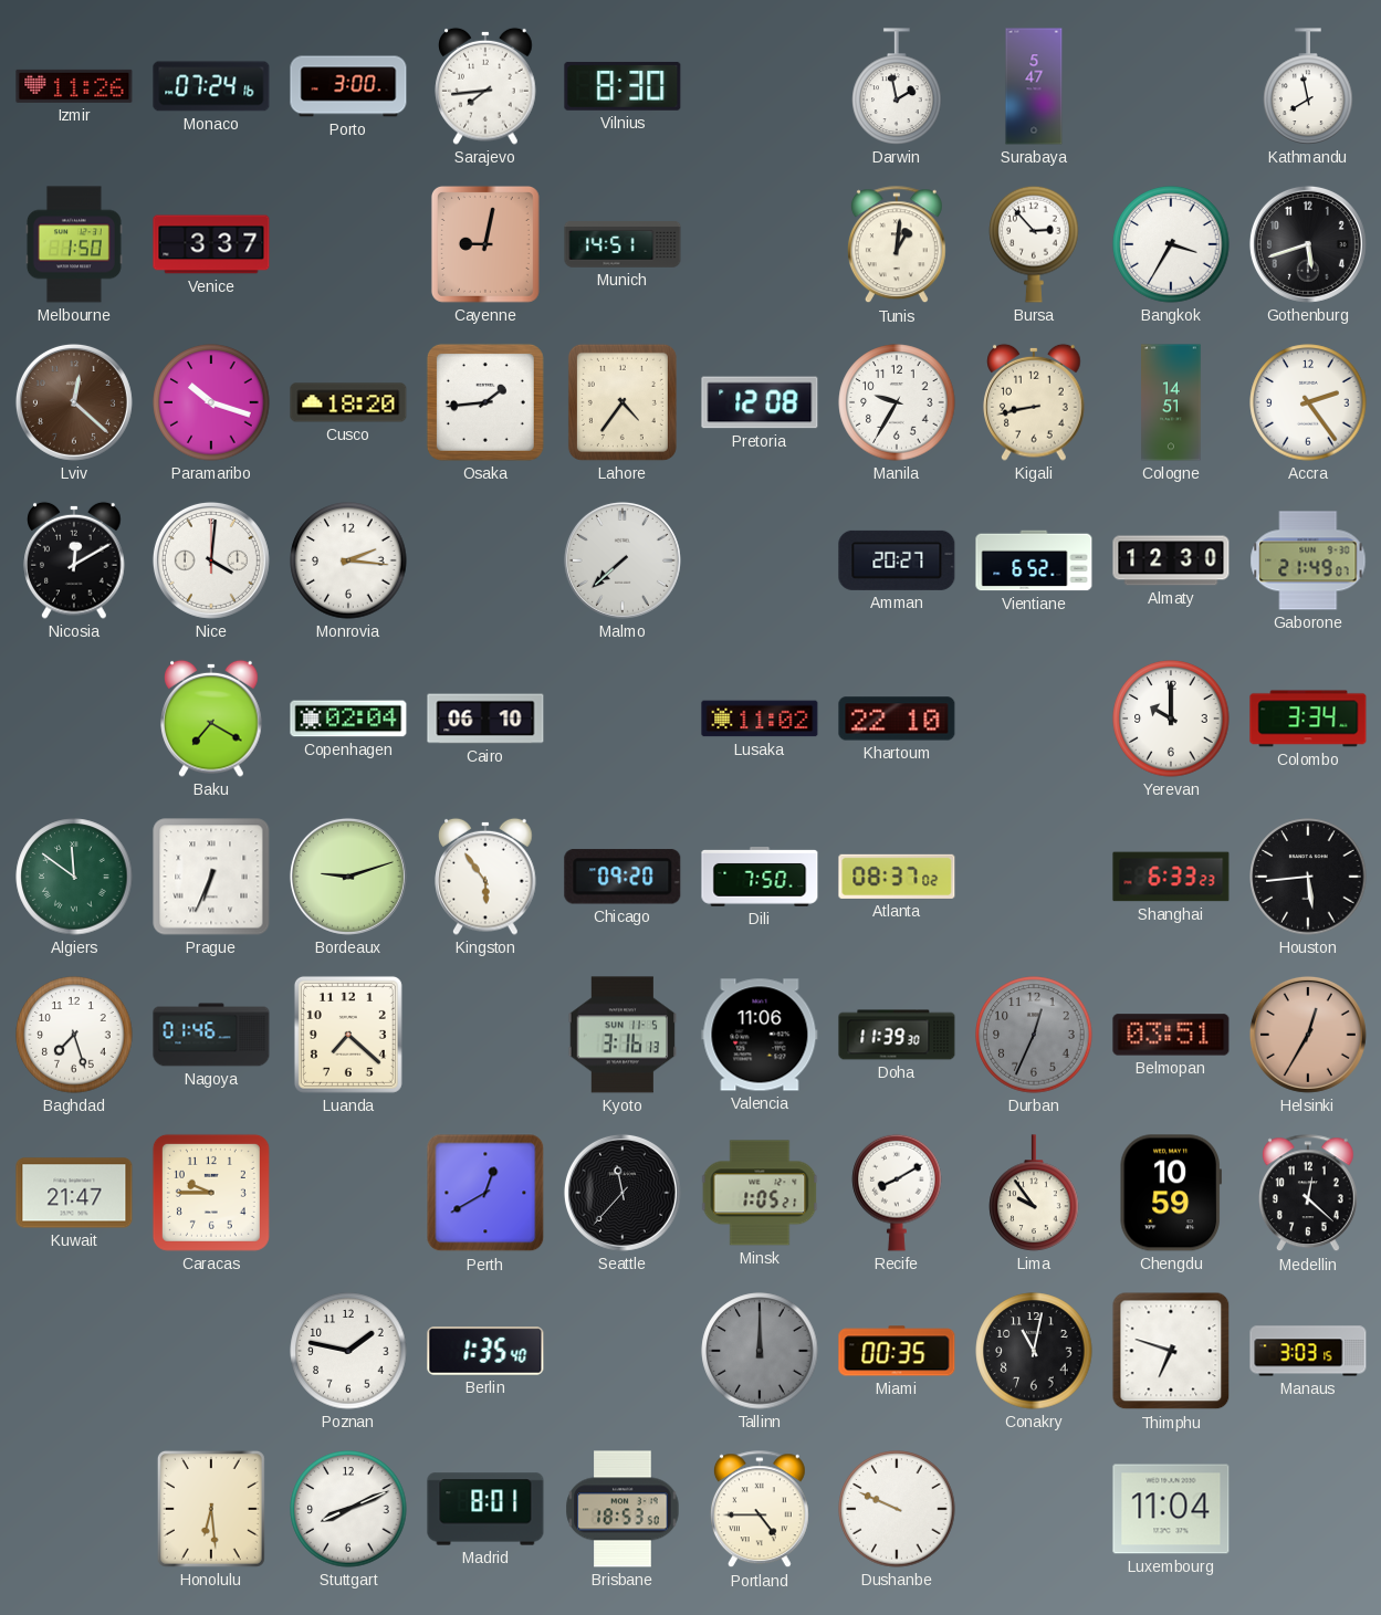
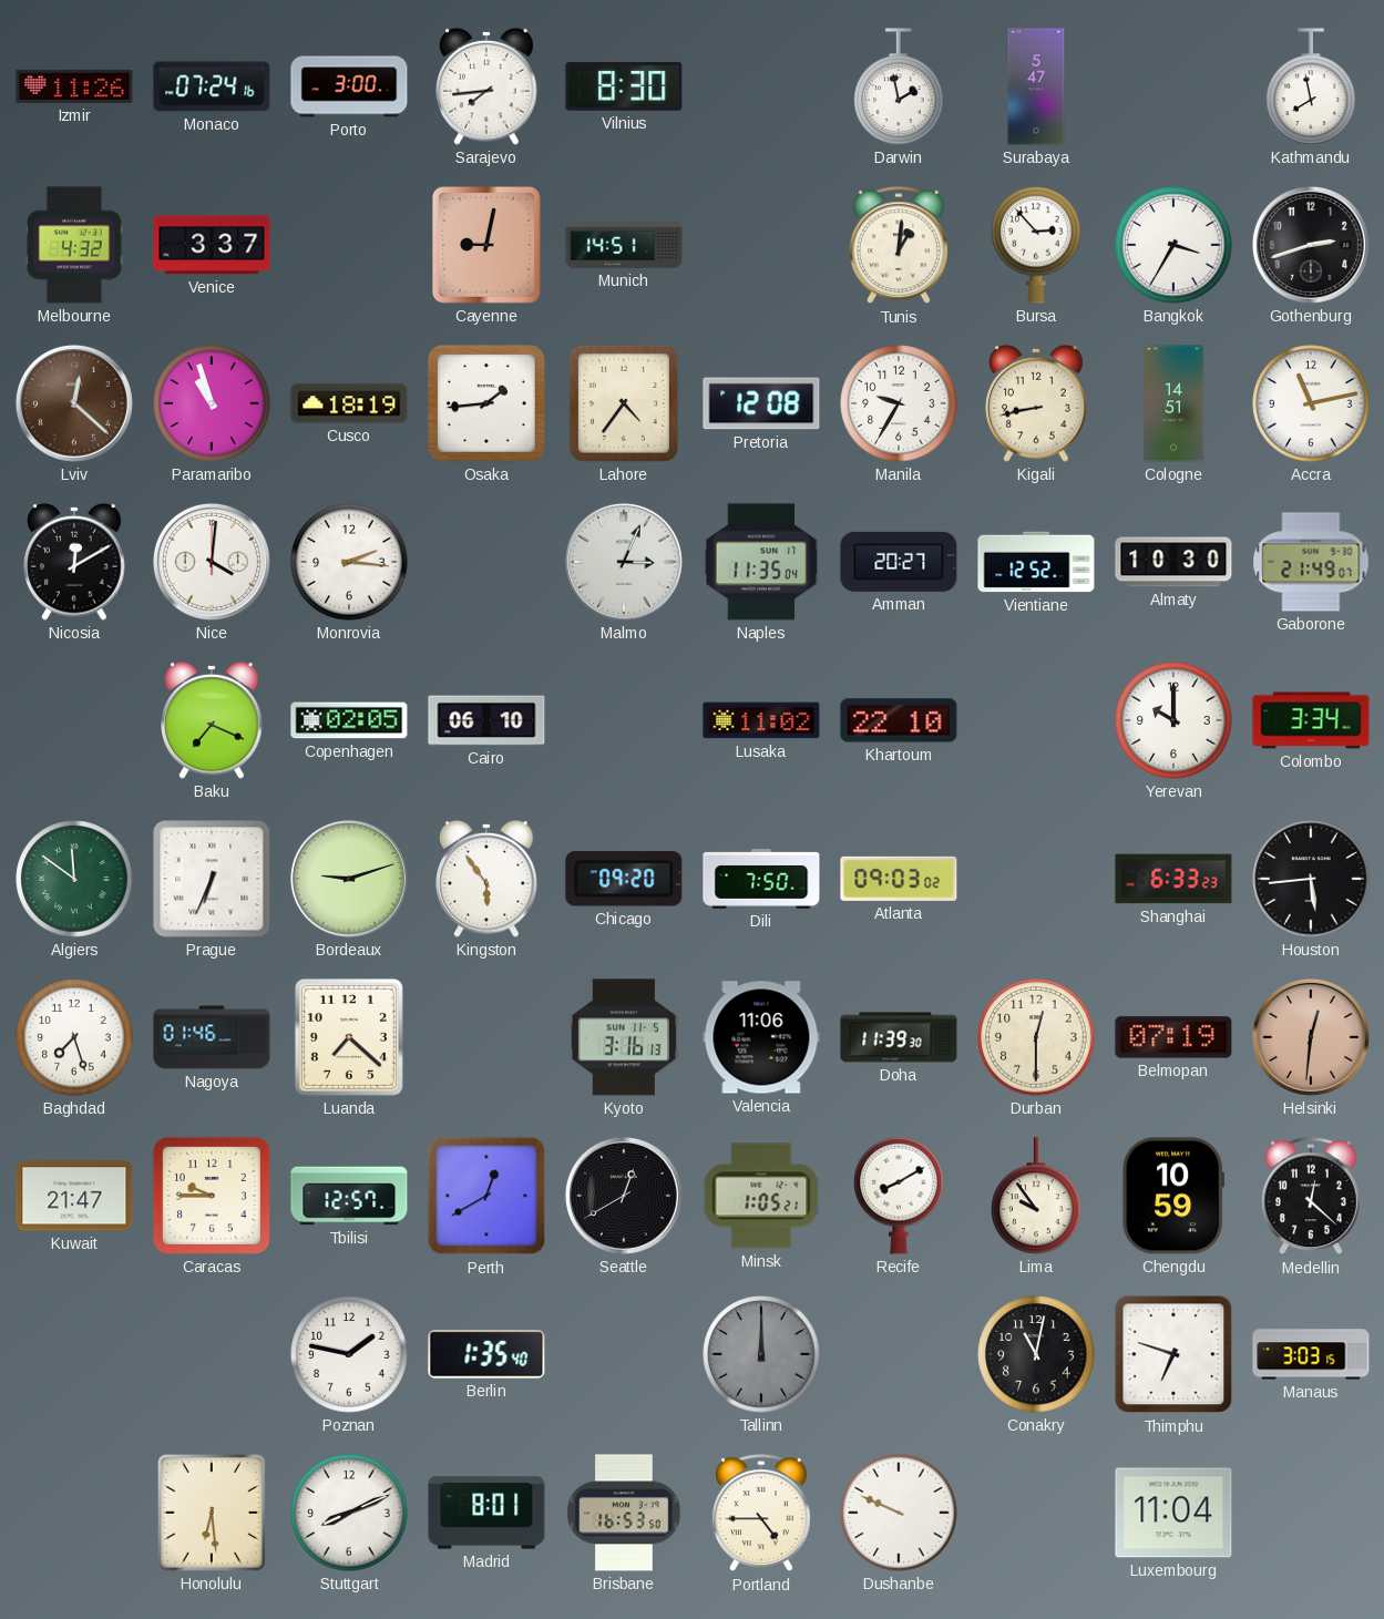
Melbourne: 1:50 -> 4:32
Gothenburg: 5:42 -> 2:42
Paramaribo: 10:18 -> 10:57
Cusco: 18:20 -> 18:19
Accra: 2:24 -> 11:13
Malmo: 7:38 -> 3:04
Naples: none -> 11:35
Vientiane: 6:52 -> 12:52
Almaty: 12:30 -> 10:30
Baku: 7:20 -> 7:19
Copenhagen: 02:04 -> 02:05
Atlanta: 08:37 -> 09:03
Durban: 12:34 -> 12:30
Durban dial: grey -> cream
Belmopan: 03:51 -> 07:19
Helsinki: 12:35 -> 12:31
Tbilisi: none -> 12:57
Seattle: 11:37 -> 12:40
Miami: 00:35 -> none
Brisbane: 18:53 -> 16:53
